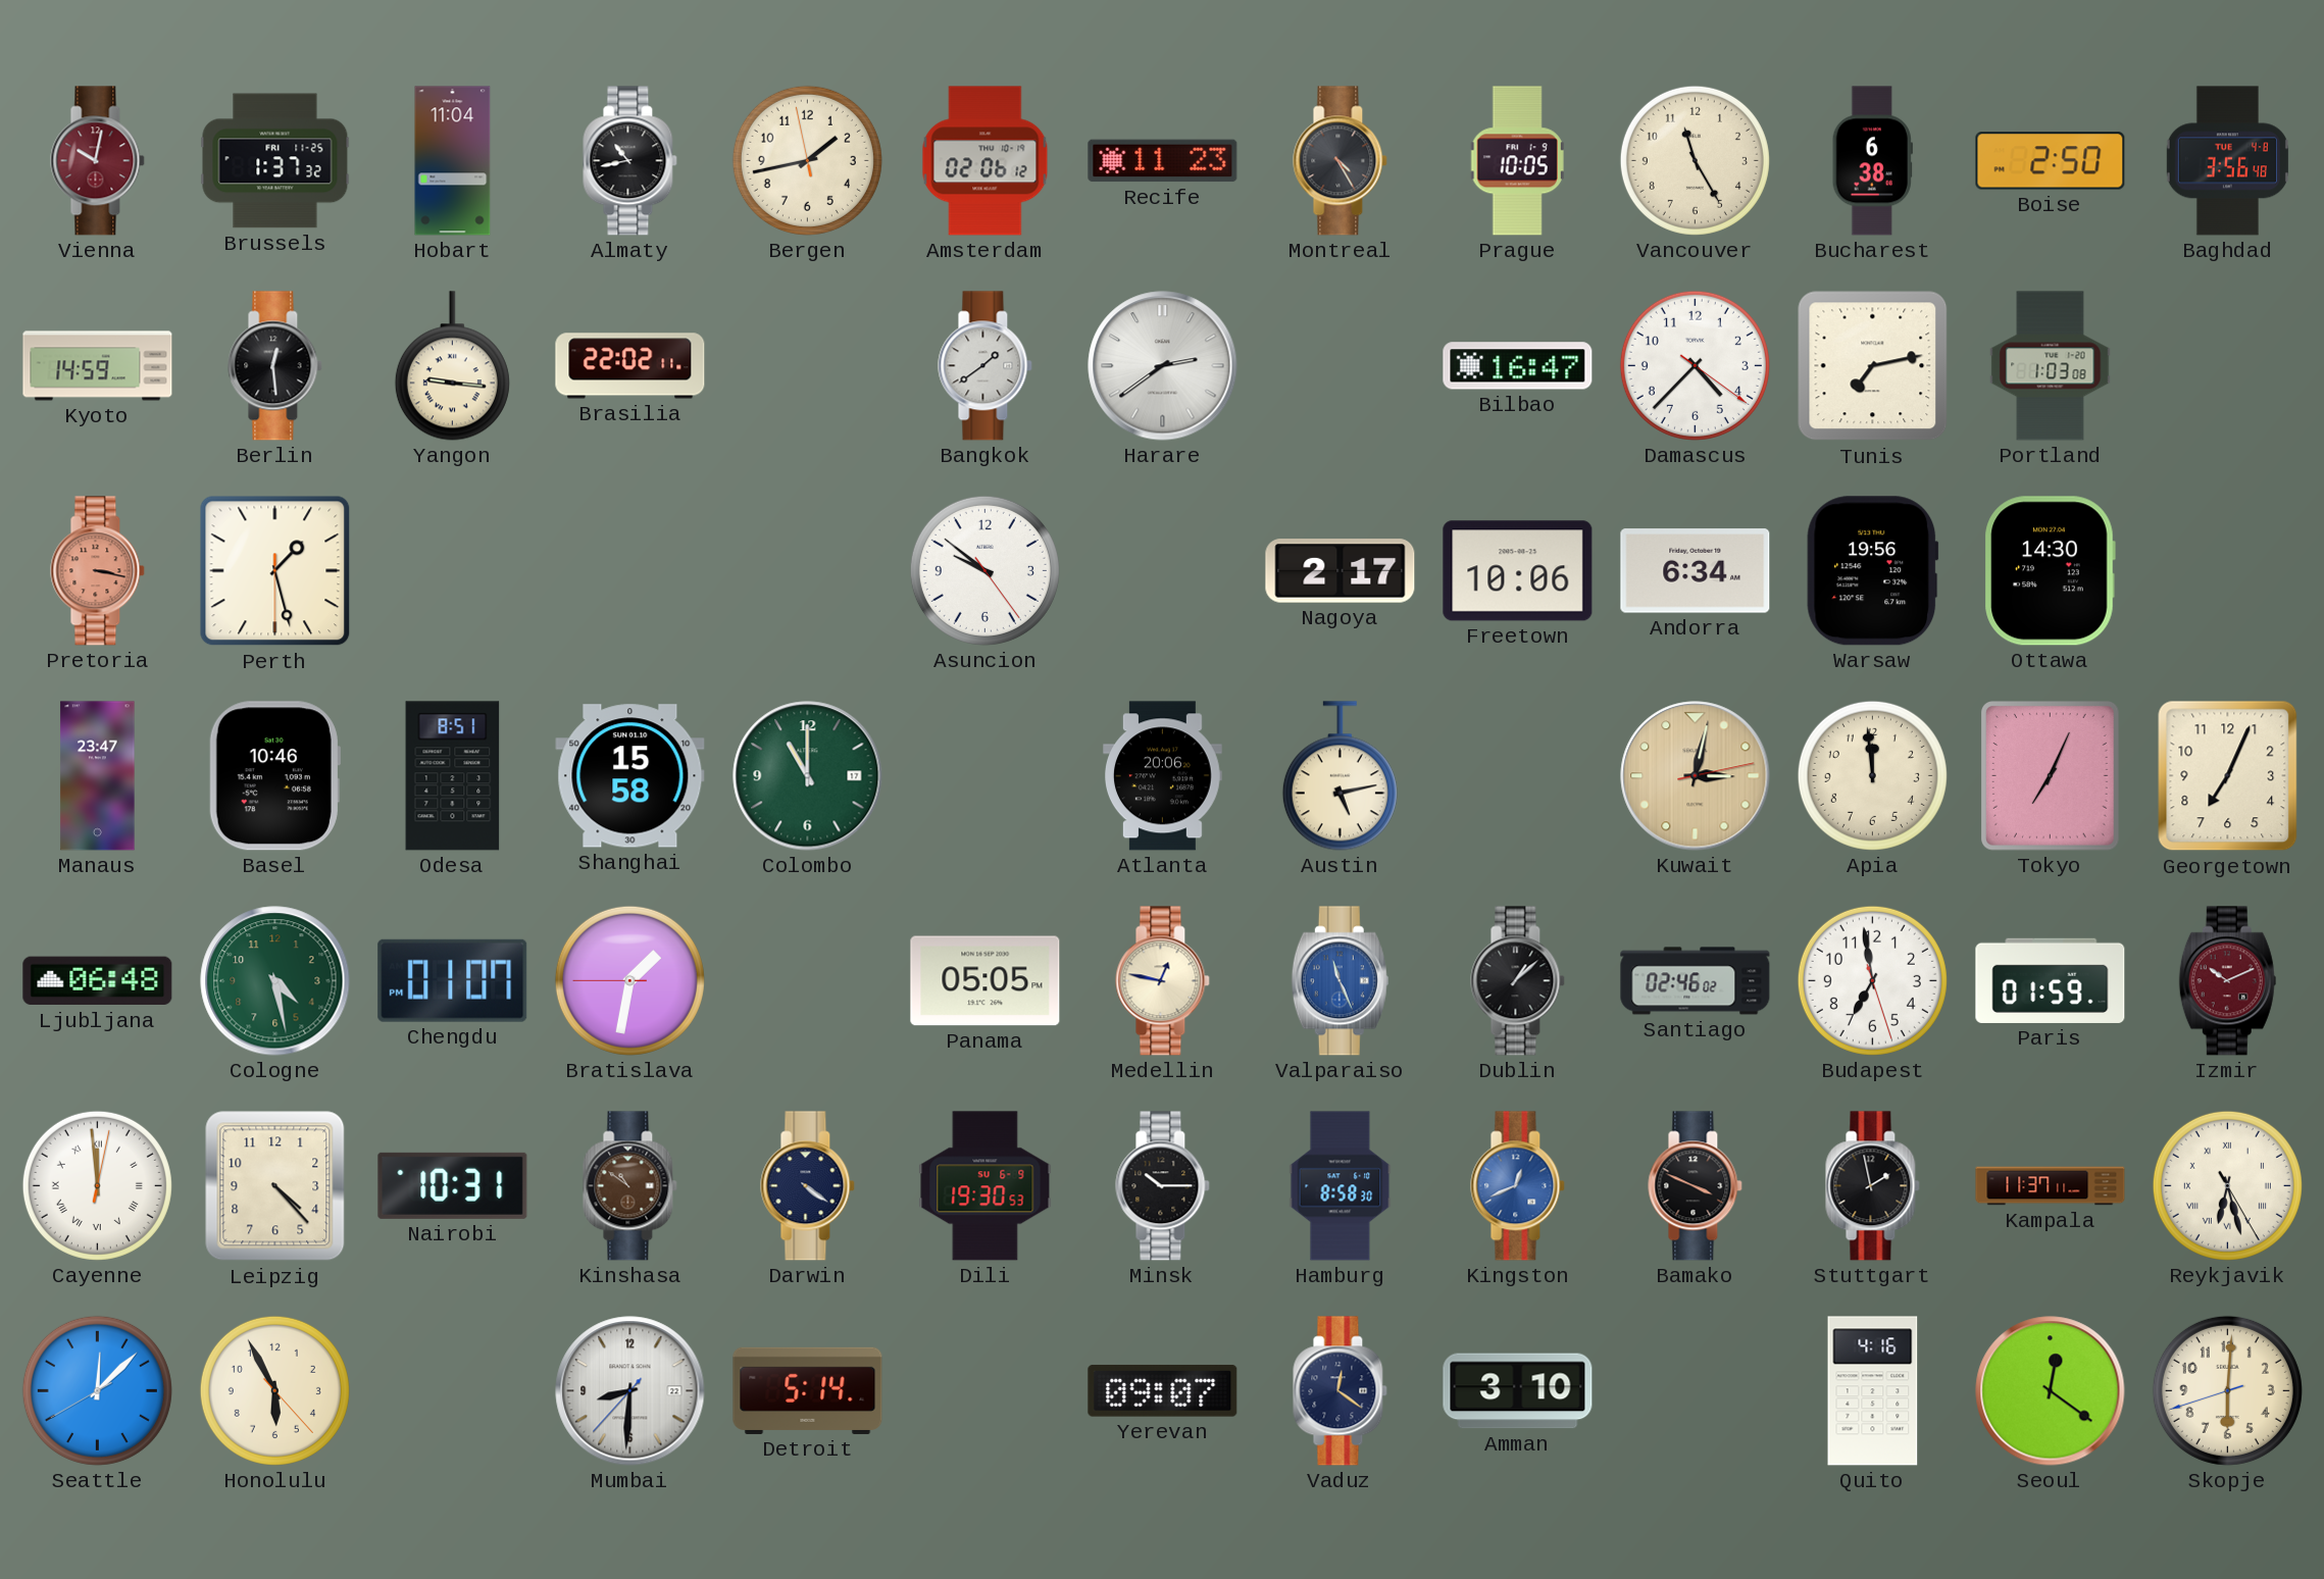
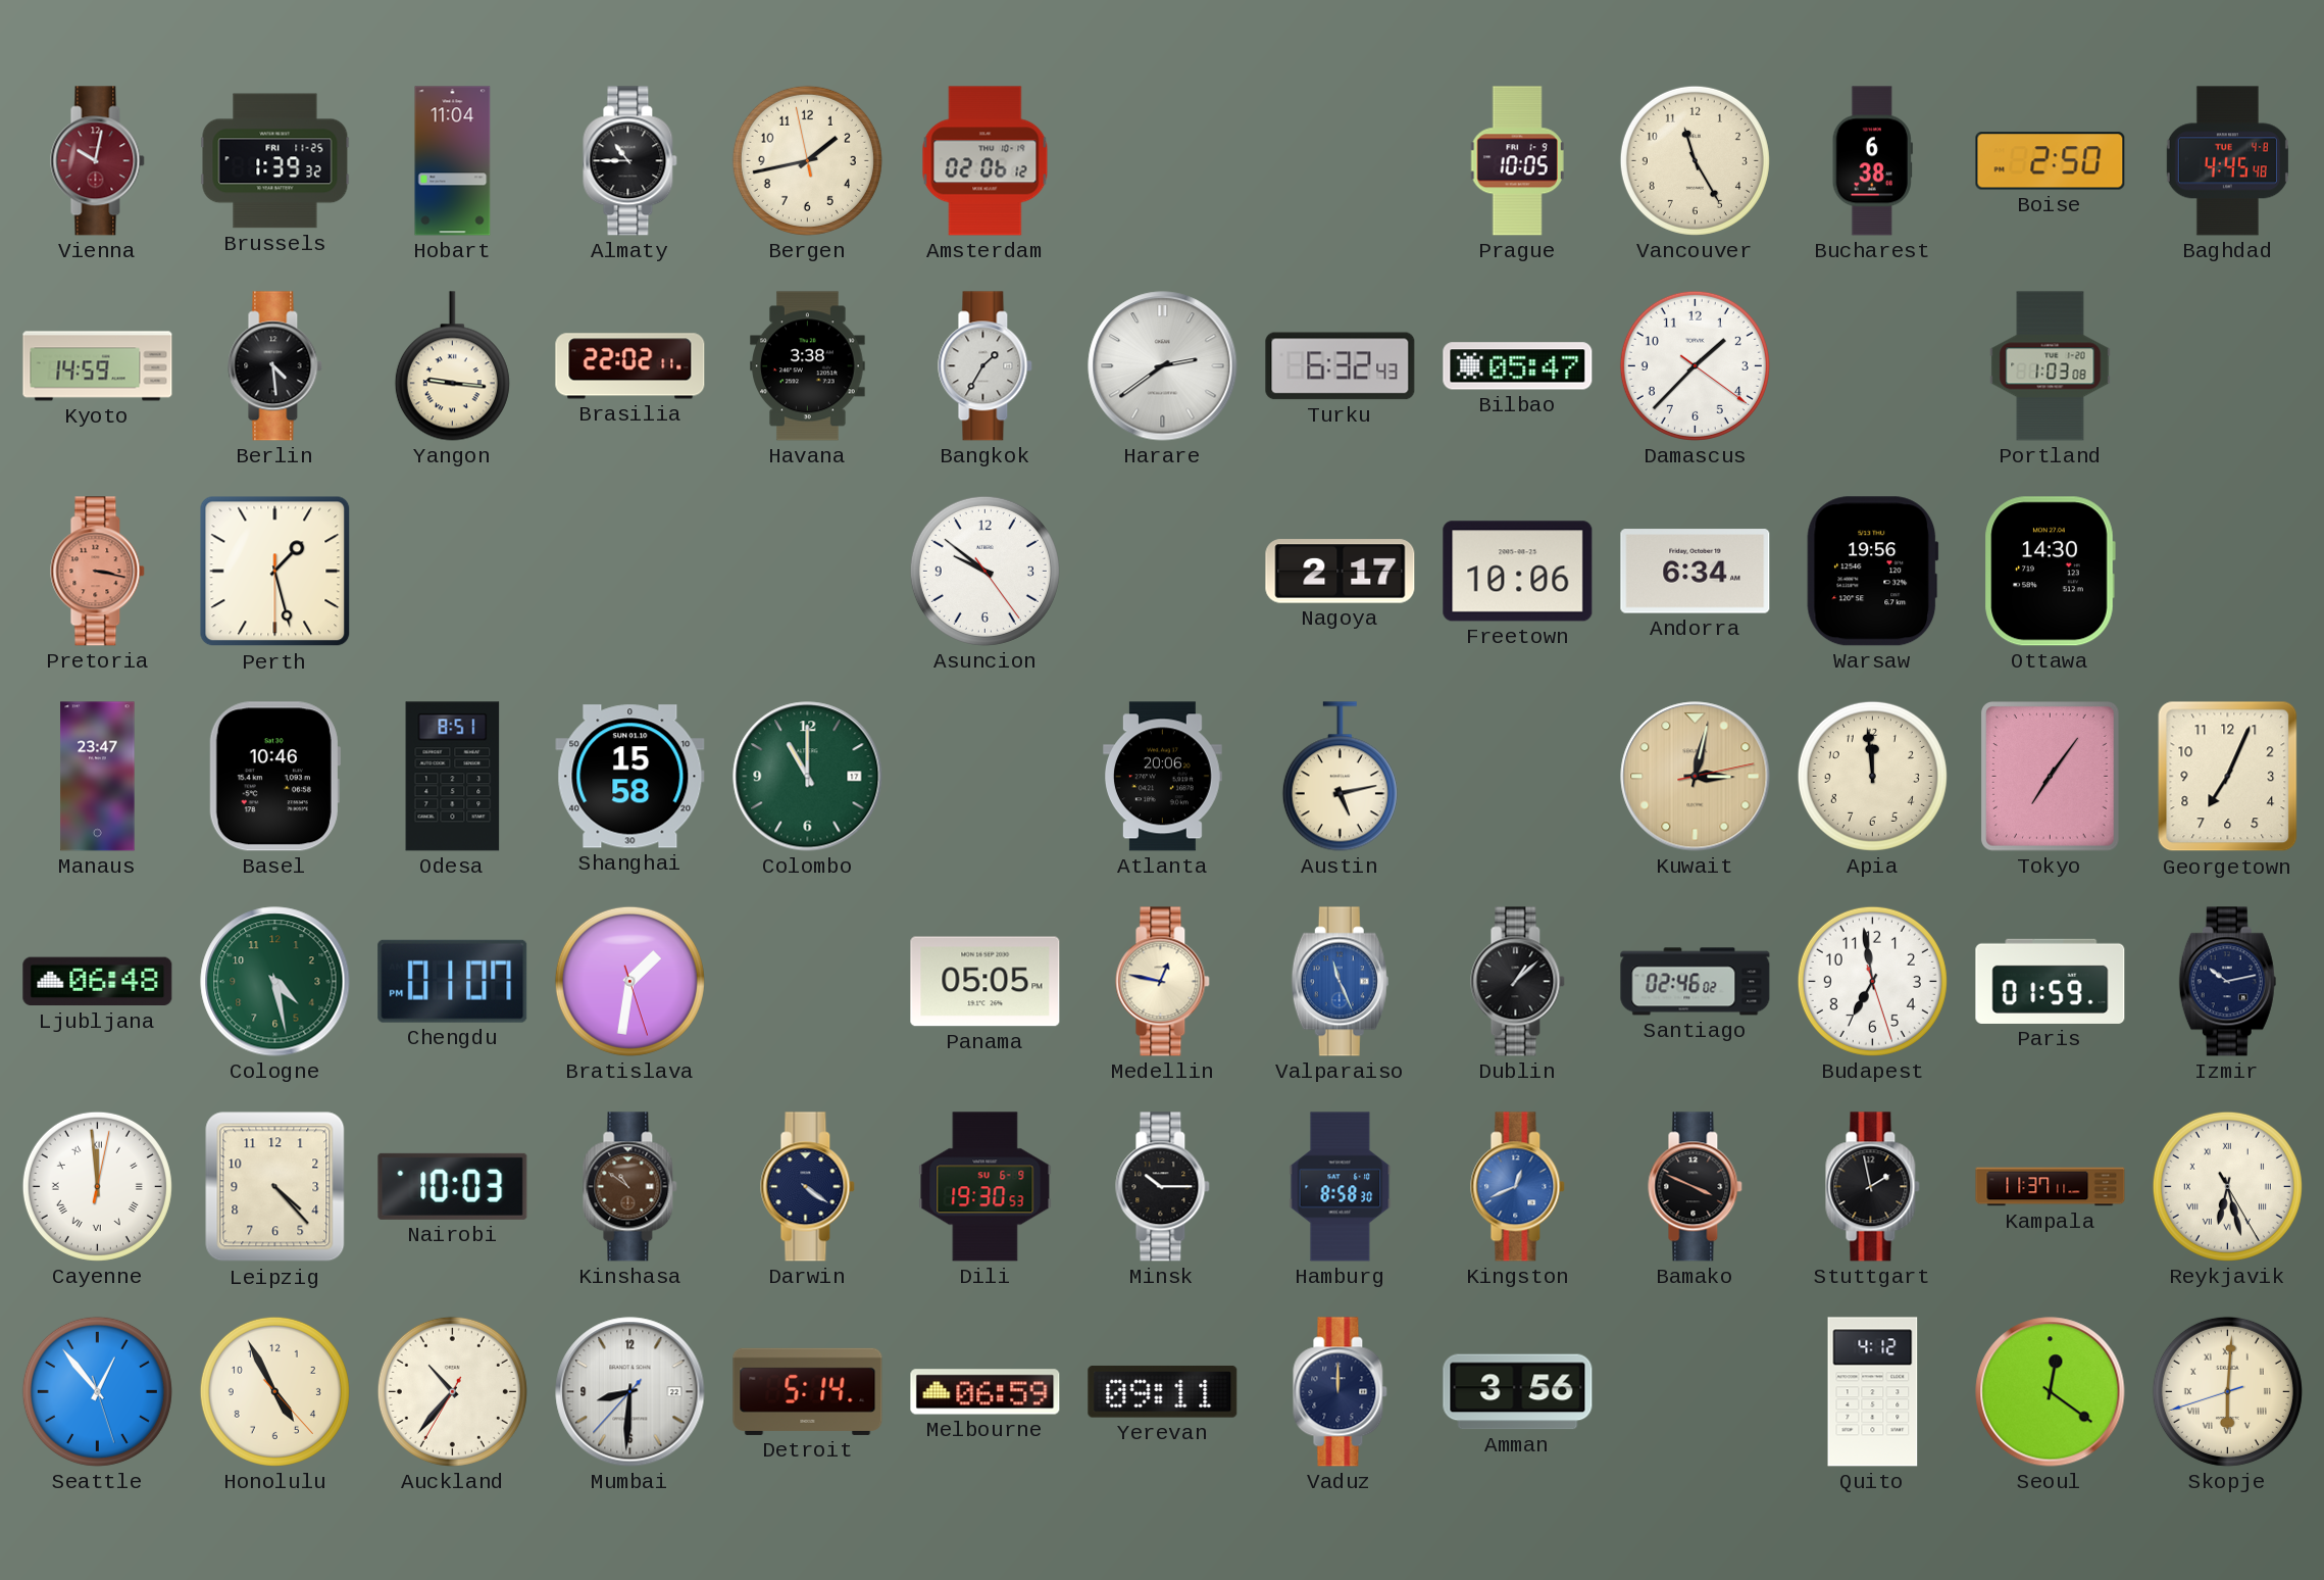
Brussels: 1:37 -> 1:39
Almaty: 10:43 -> 10:45
Recife: 11:23 -> none
Montreal: 4:25 -> none
Baghdad: 3:56 -> 4:45
Berlin: 12:29 -> 4:29
Havana: none -> 3:38
Bangkok: 1:39 -> 1:35
Turku: none -> 6:32
Bilbao: 16:47 -> 05:47
Damascus: 4:37 -> 1:37
Tunis: 7:13 -> none
Tokyo: 7:04 -> 7:06
Bratislava: 1:31:45 -> 1:31:27
Izmir: 10:11 -> 10:13
Izmir dial: burgundy -> navy
Nairobi: 10:31 -> 10:03
Seattle: 12:07 -> 12:53
Honolulu: 5:55 -> 4:55
Auckland: none -> 10:36
Melbourne: none -> 06:59
Yerevan: 09:07 -> 09:11
Vaduz: 12:21 -> 12:00
Amman: 3:10 -> 3:56
Quito: 4:16 -> 4:12
Skopje numerals: Arabic -> Roman
